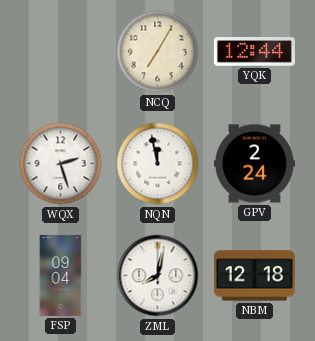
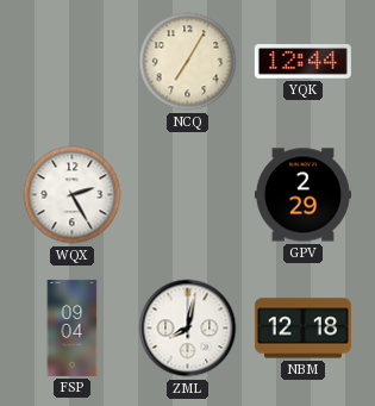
WQX: 2:27 -> 2:25
NQN: 11:58 -> none
GPV: 2:24 -> 2:29
